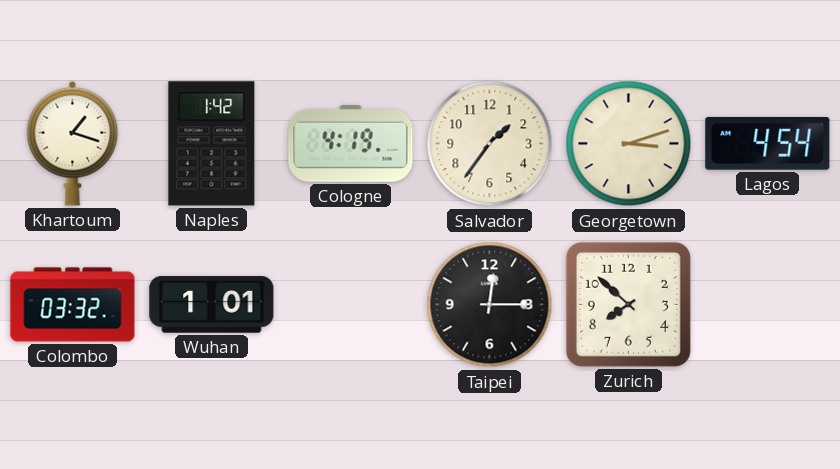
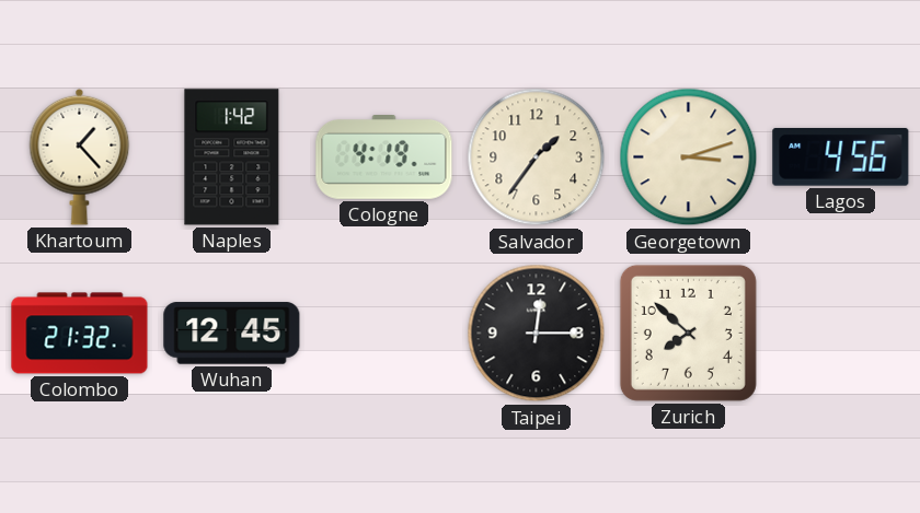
Khartoum: 1:18 -> 1:23
Lagos: 4:54 -> 4:56
Colombo: 03:32 -> 21:32
Wuhan: 1:01 -> 12:45
